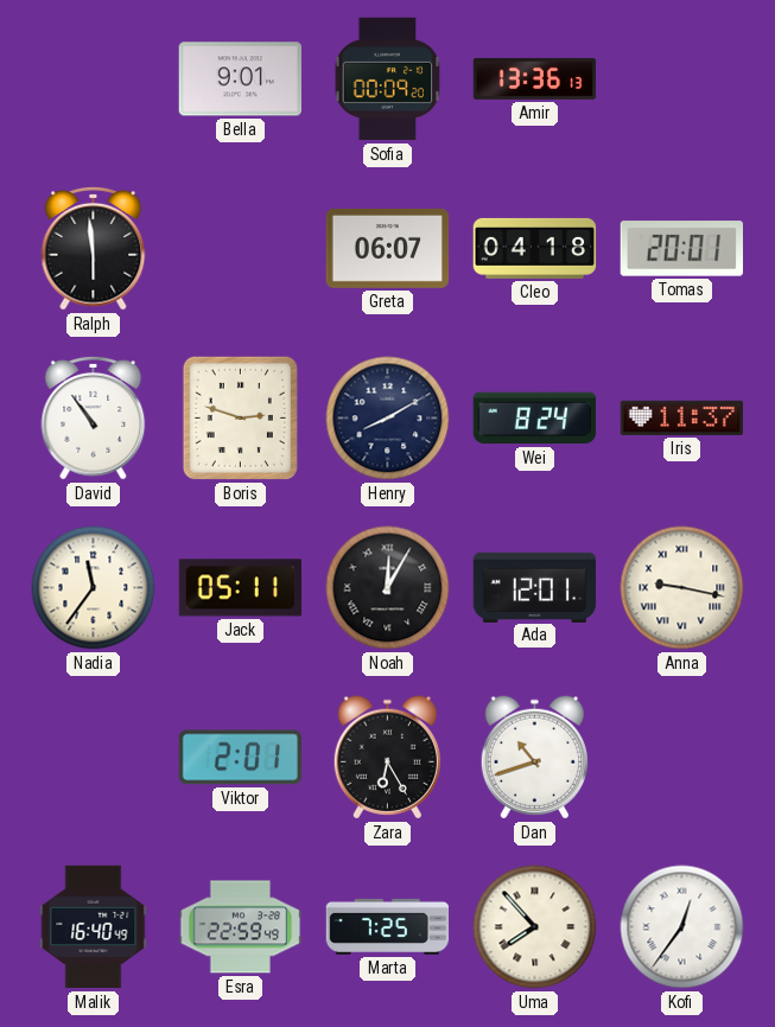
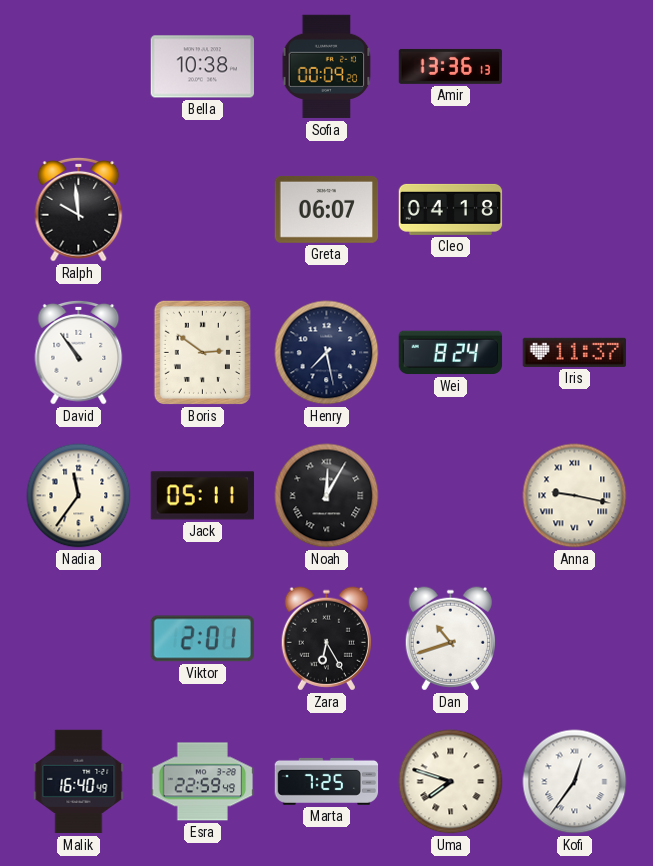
Bella: 9:01 -> 10:38
Ralph: 5:59 -> 9:59
Tomas: 20:01 -> none
Boris: 2:48 -> 2:51
Henry: 8:10 -> 7:28
Ada: 12:01 -> none
Uma: 7:53 -> 7:48
